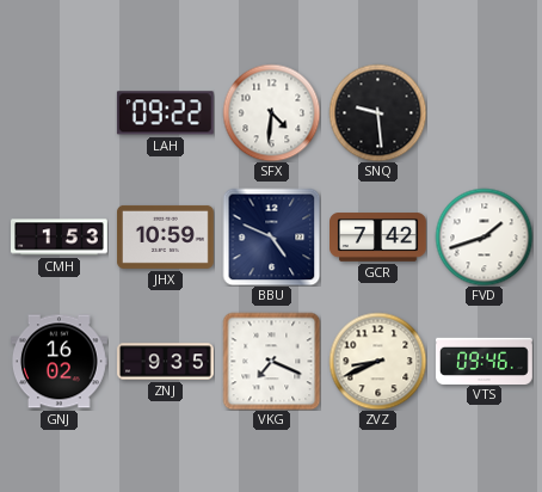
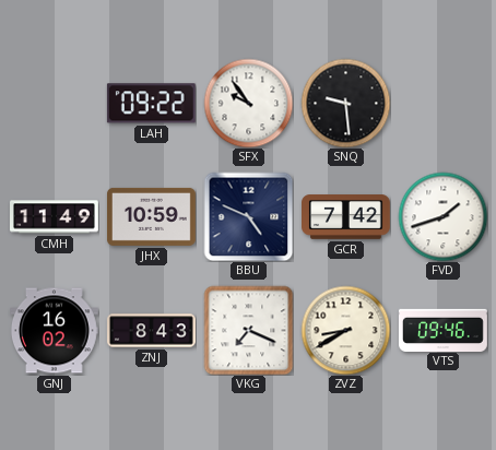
SFX: 4:31 -> 9:54
CMH: 1:53 -> 11:49
ZNJ: 9:35 -> 8:43
ZVZ: 8:41 -> 8:40
